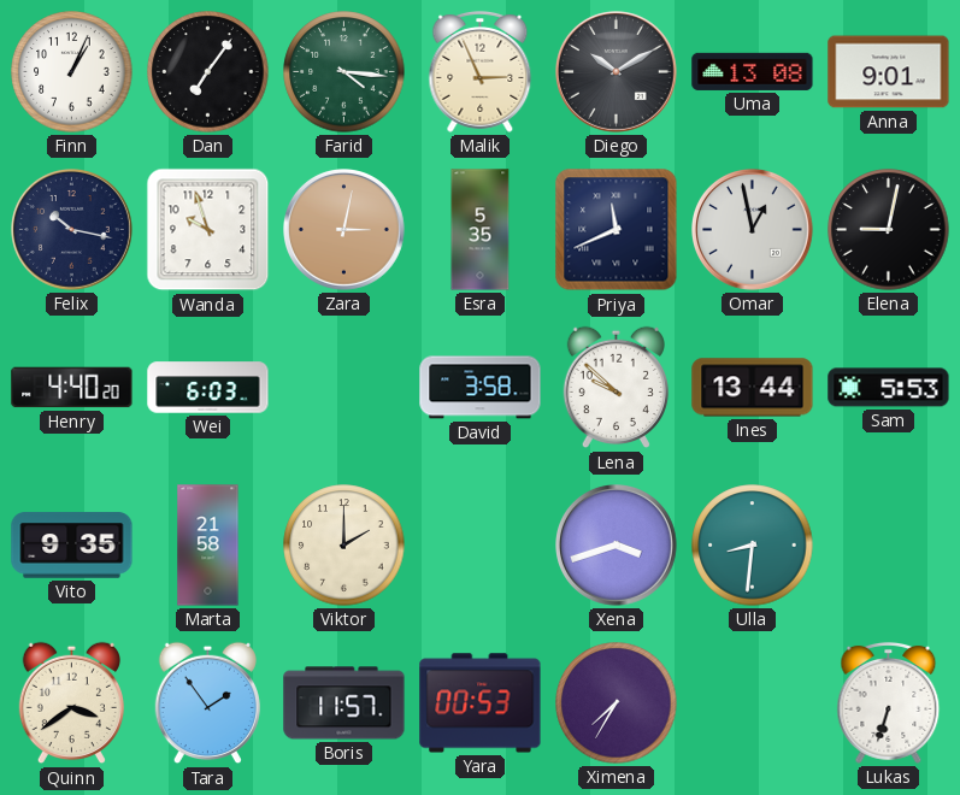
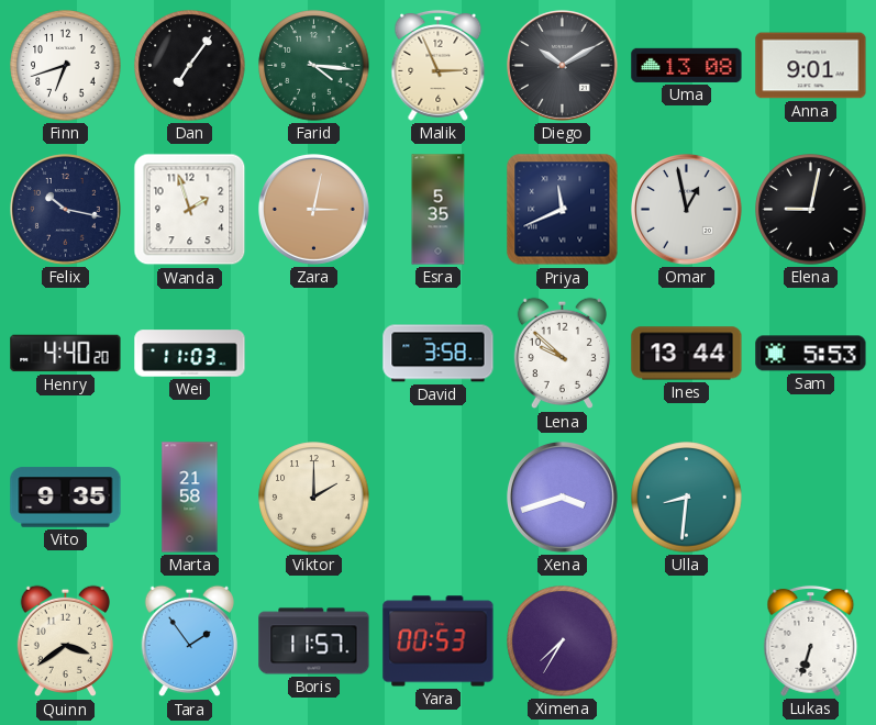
Finn: 1:04 -> 6:42
Wanda: 9:57 -> 1:57
Wei: 6:03 -> 11:03
